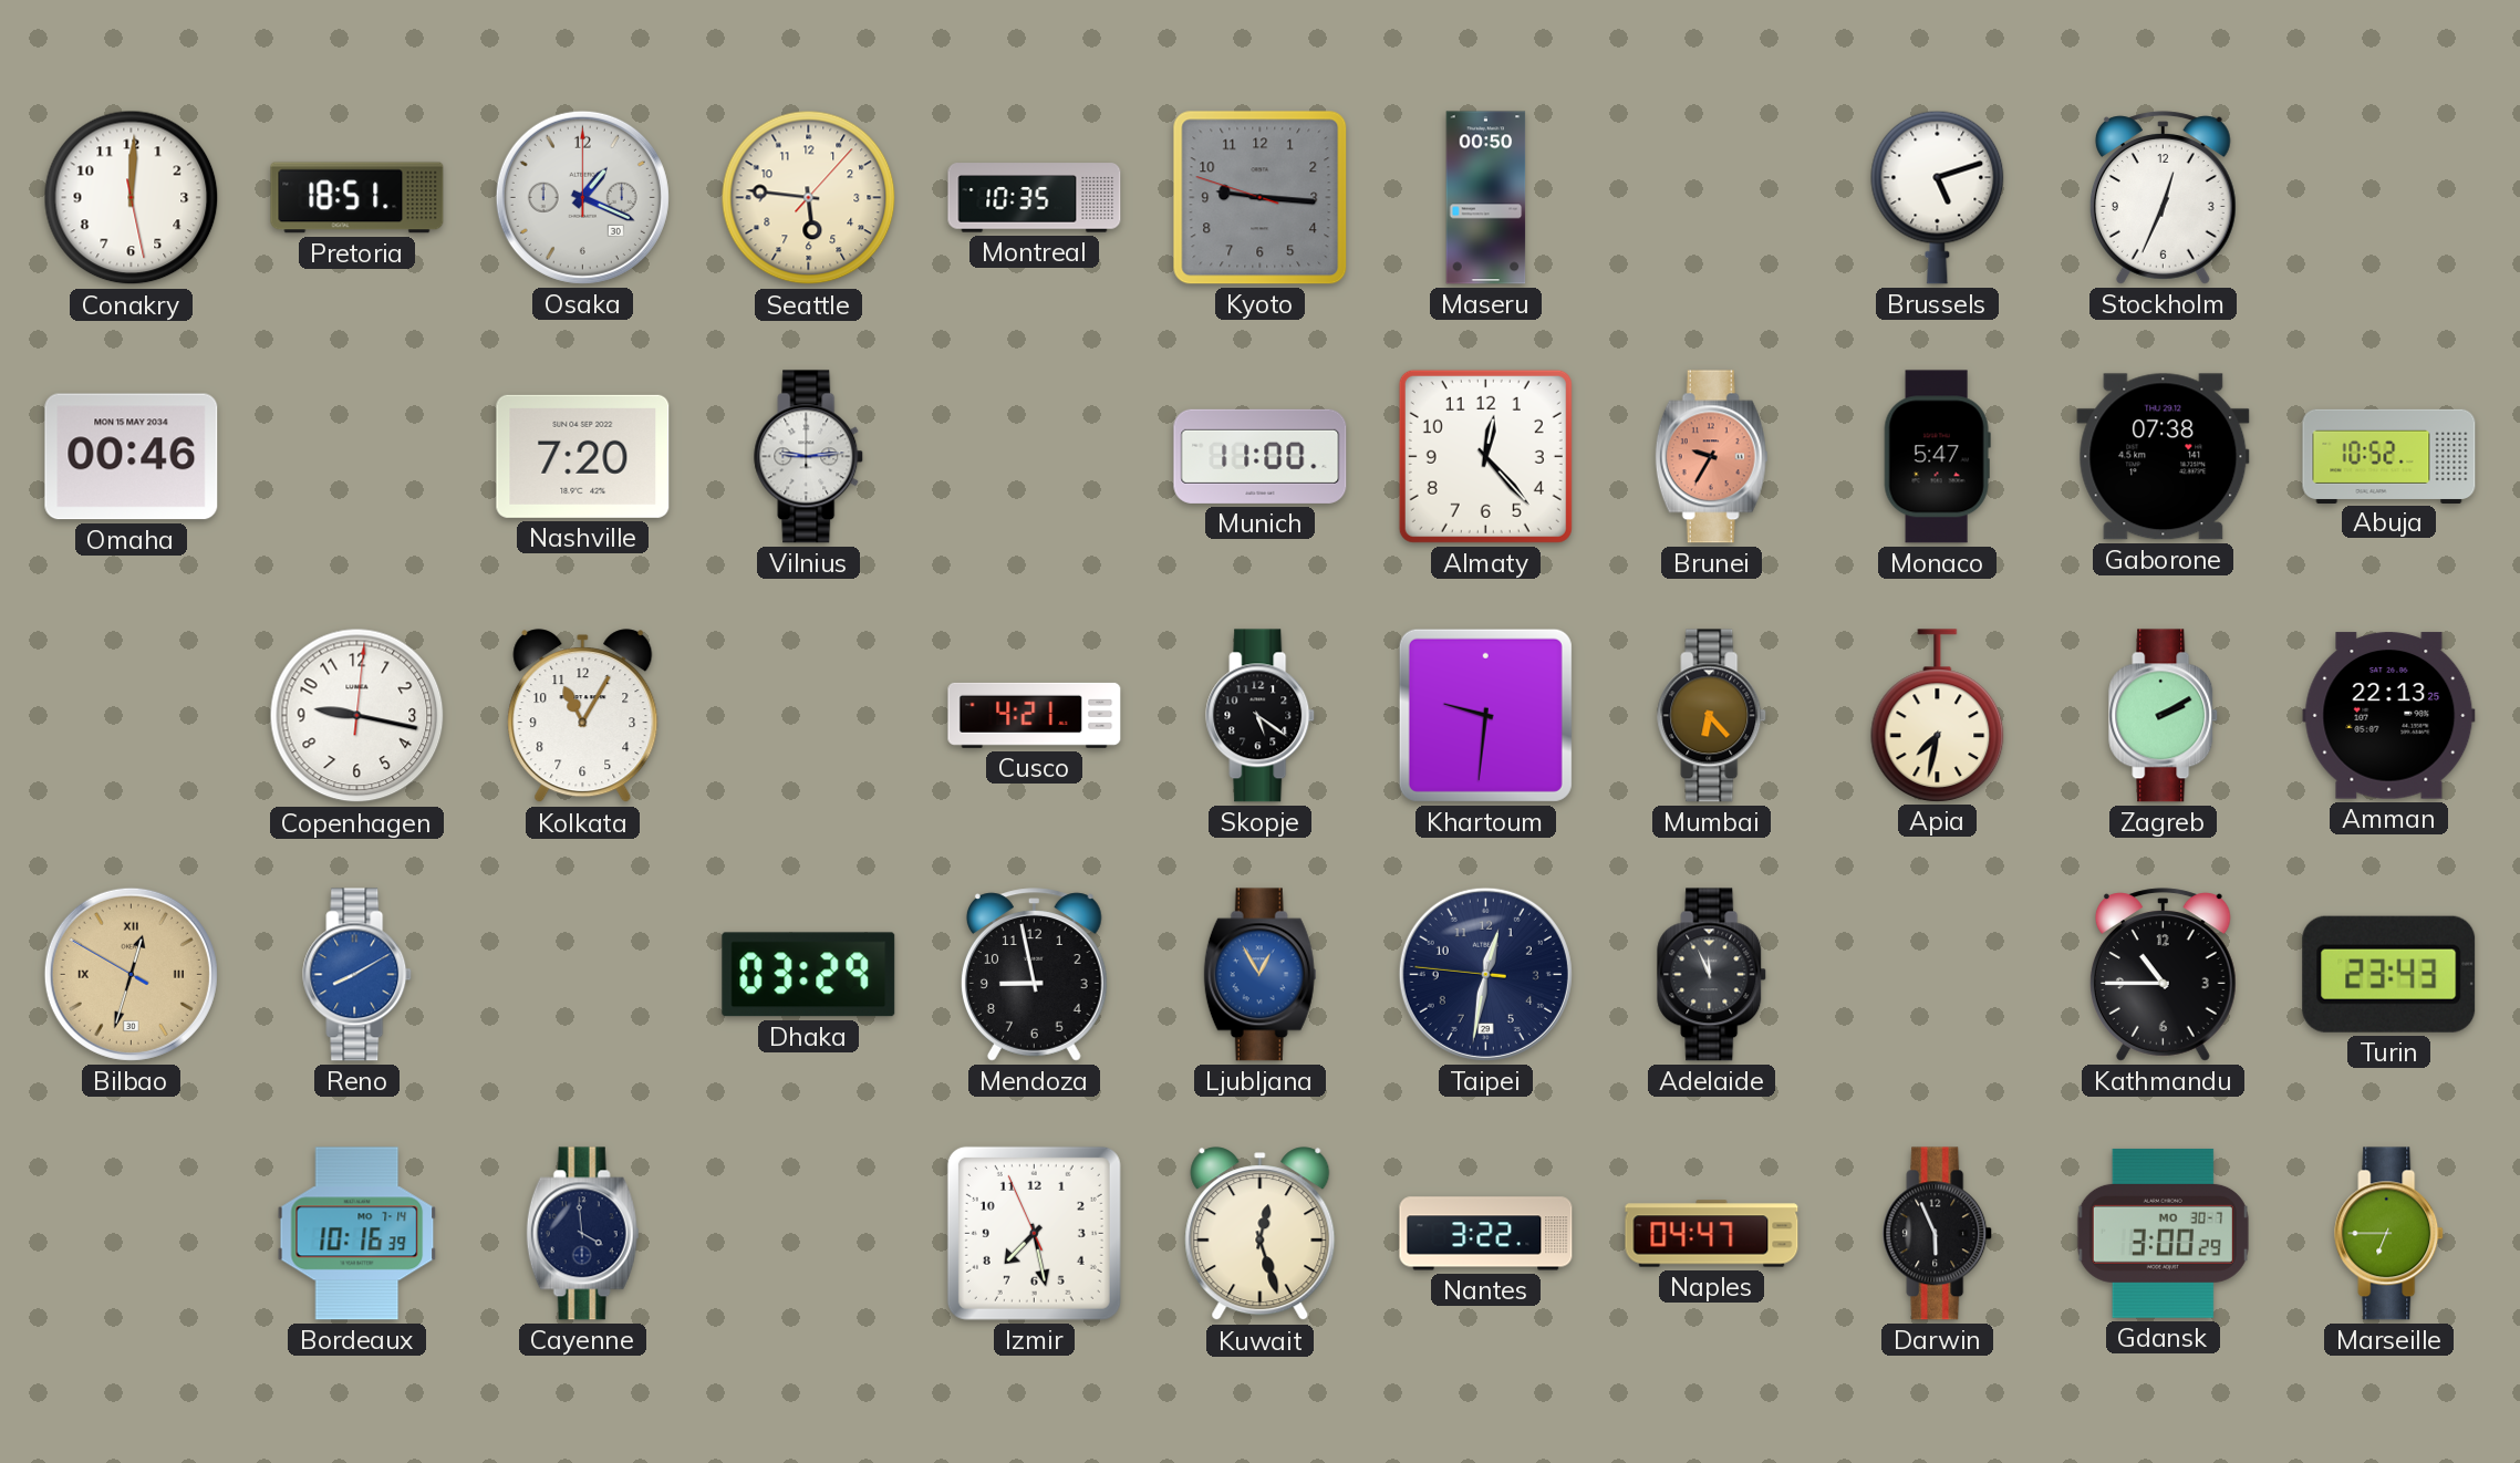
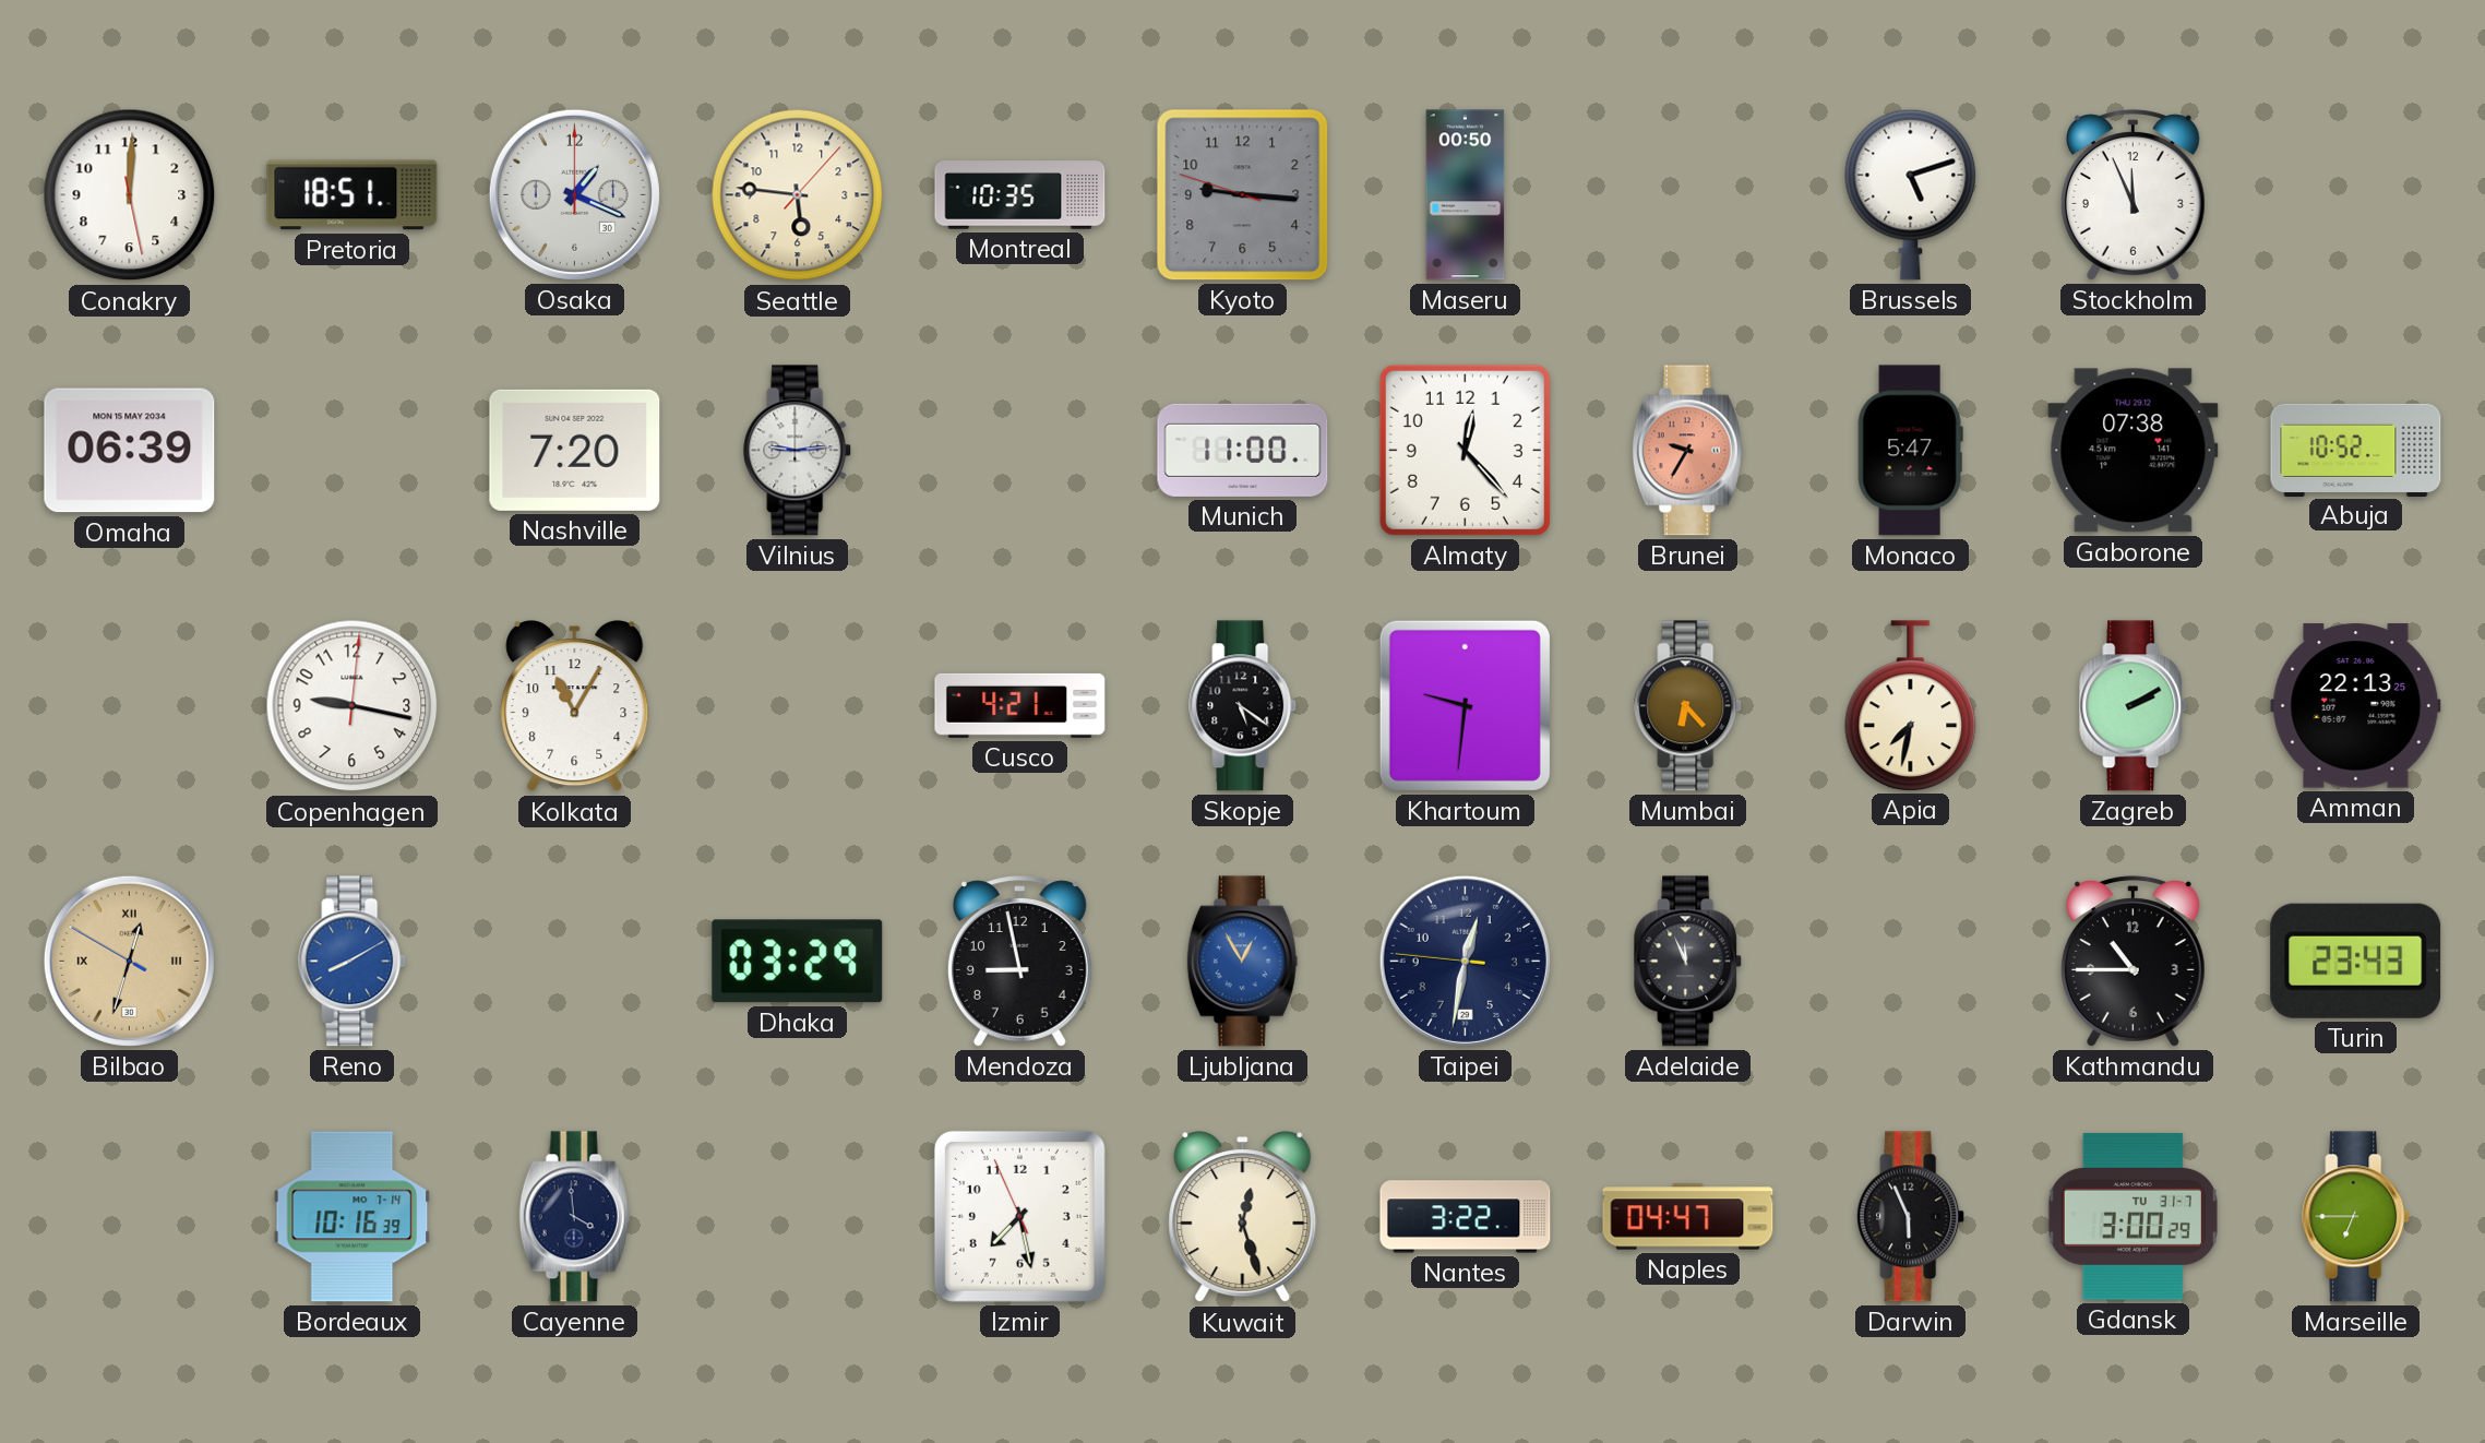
Stockholm: 12:34 -> 11:56
Omaha: 00:46 -> 06:39
Gdansk date: MO 30-7 -> TU 31-7
